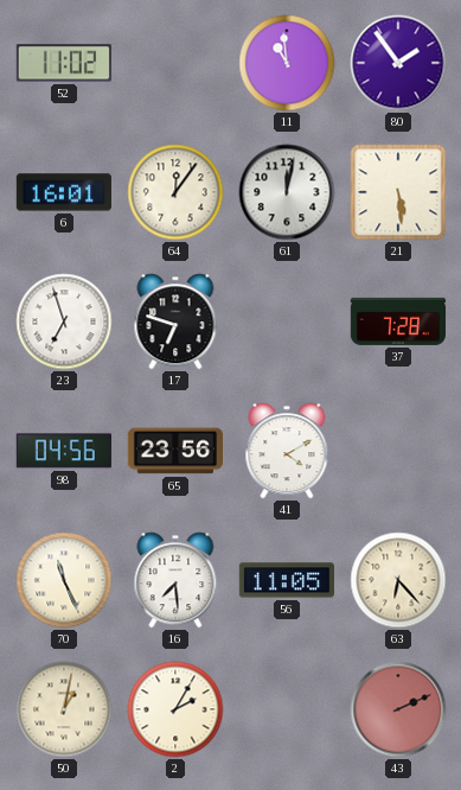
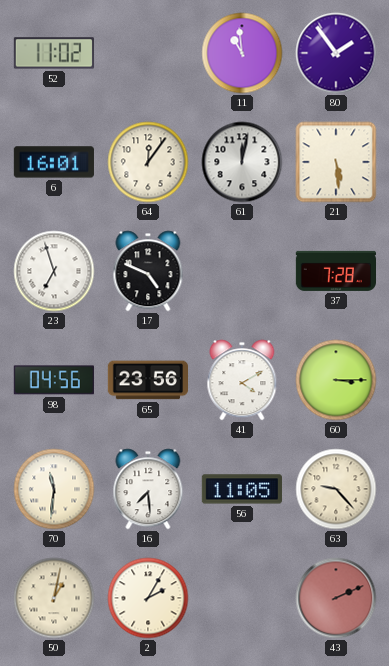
17: 6:48 -> 4:49
60: none -> 3:15
70: 11:26 -> 11:31
63: 6:23 -> 9:23
